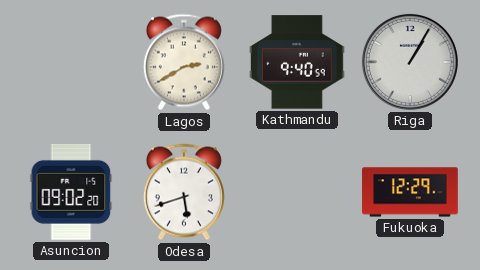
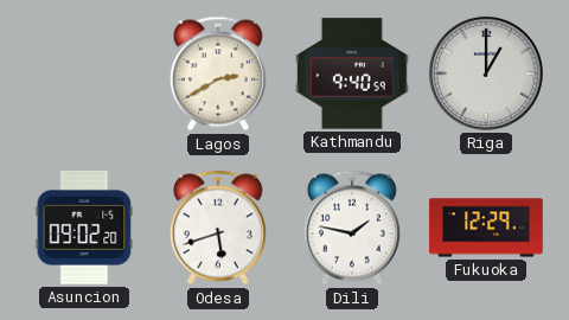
Riga: 1:05 -> 1:00
Dili: none -> 1:47
